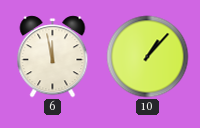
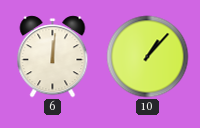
6: 11:58 -> 12:01
